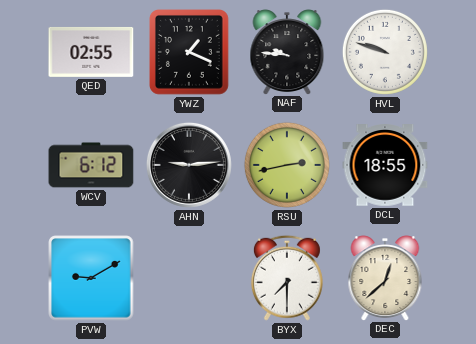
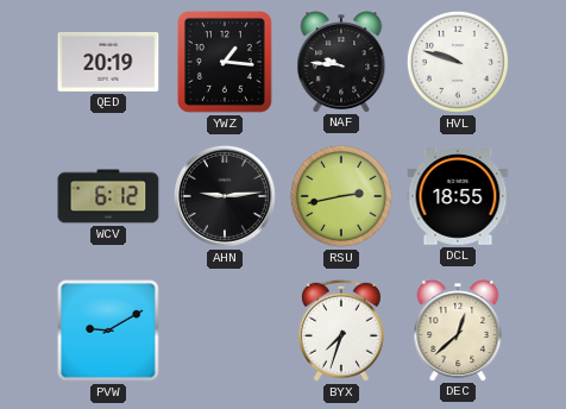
QED: 02:55 -> 20:19
YWZ: 1:19 -> 1:16
BYX: 7:30 -> 7:33
